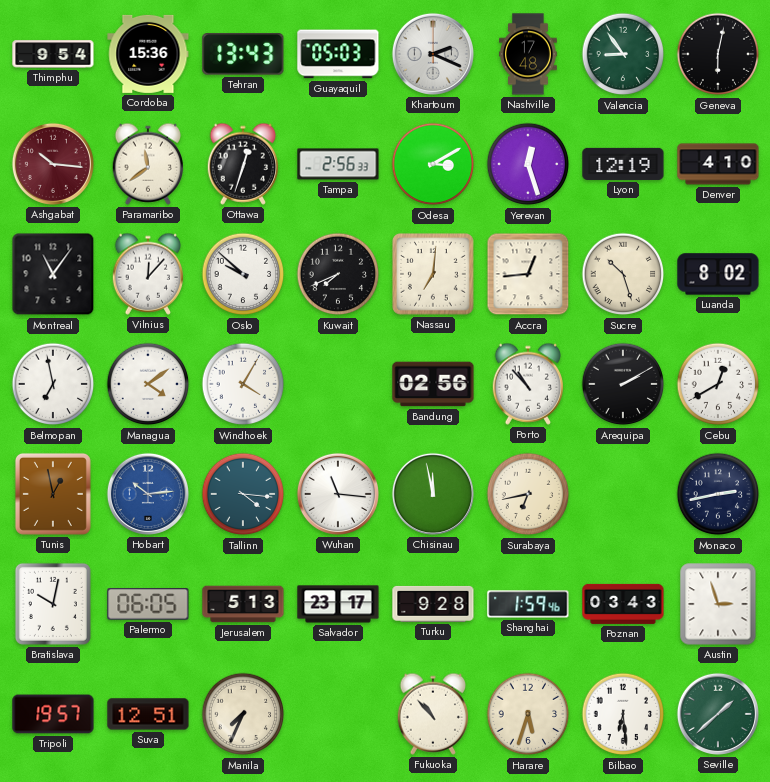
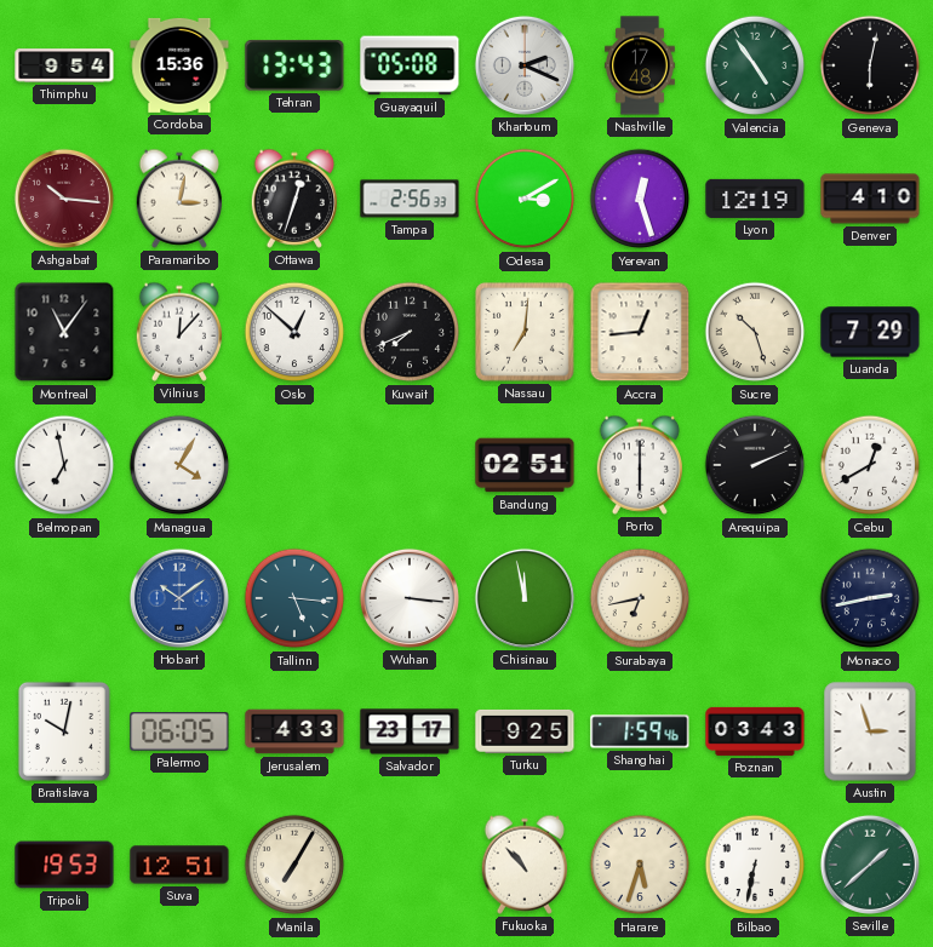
Guayaquil: 05:03 -> 05:08
Valencia: 8:54 -> 4:54
Paramaribo: 11:39 -> 3:02
Oslo: 9:52 -> 12:52
Luanda: 8:02 -> 7:29
Managua: 4:09 -> 4:05
Windhoek: 4:05 -> none
Bandung: 02:56 -> 02:51
Porto: 10:53 -> 6:00
Arequipa: 2:10 -> 2:11
Tunis: 12:58 -> none
Hobart: 10:14 -> 10:09
Tallinn: 4:16 -> 5:16
Wuhan: 11:16 -> 3:16
Jerusalem: 5:13 -> 4:33
Turku: 9:28 -> 9:25
Tripoli: 19:57 -> 19:53
Manila: 7:34 -> 7:05
Bilbao: 6:29 -> 6:32
